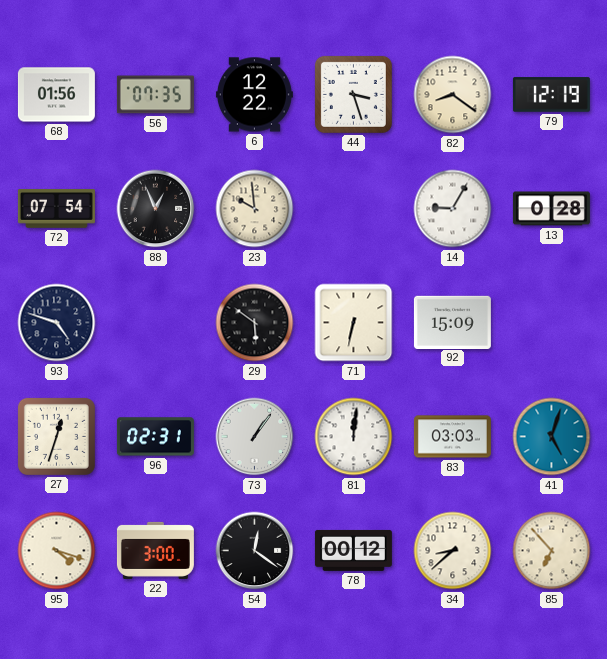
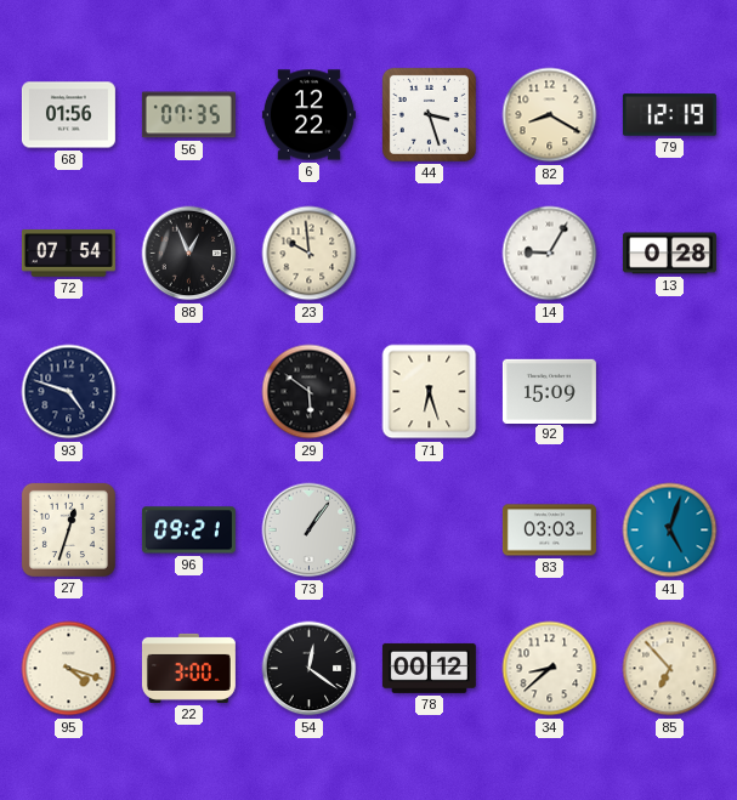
82: 8:21 -> 8:20
71: 6:32 -> 6:27
96: 02:31 -> 09:21
81: 12:01 -> none
